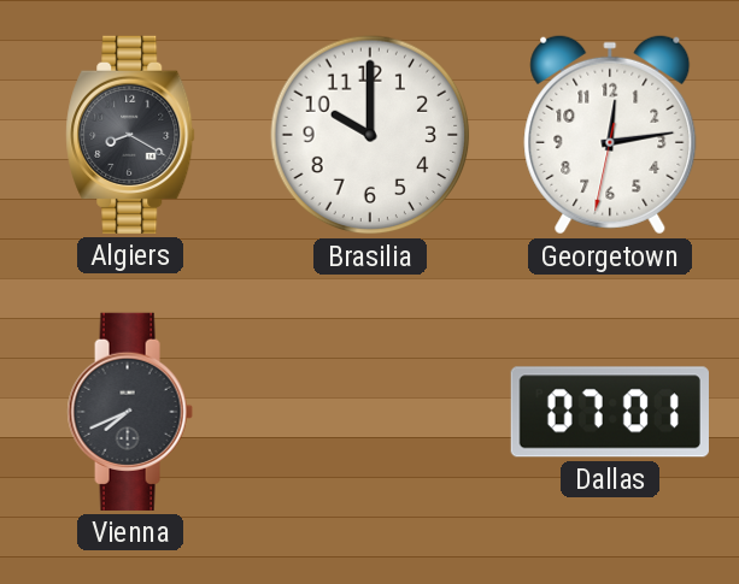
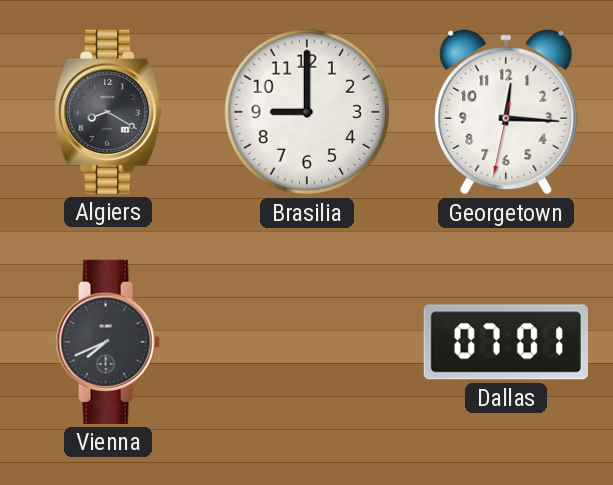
Brasilia: 10:00 -> 9:00
Georgetown: 12:13 -> 12:15
